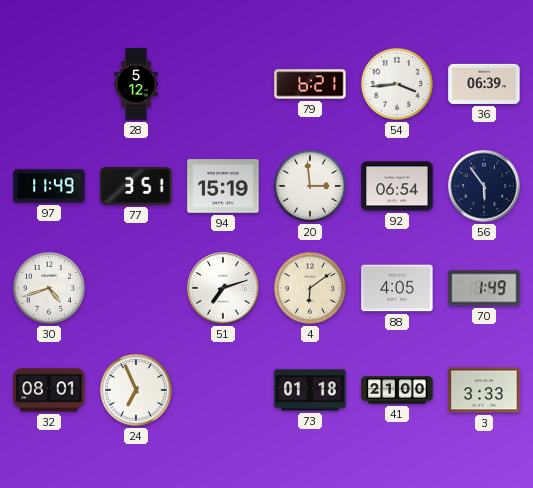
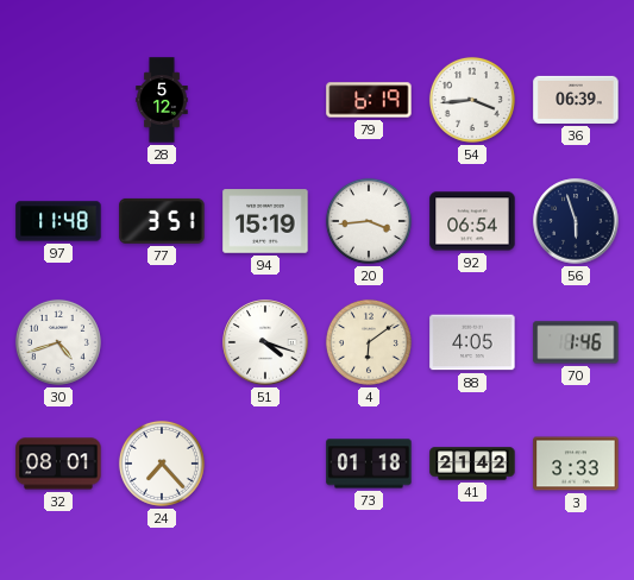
79: 6:21 -> 6:19
97: 11:49 -> 11:48
20: 2:59 -> 3:44
56: 5:54 -> 5:57
51: 7:12 -> 4:18
70: 1:49 -> 1:46
24: 6:56 -> 7:23
41: 21:00 -> 21:42
